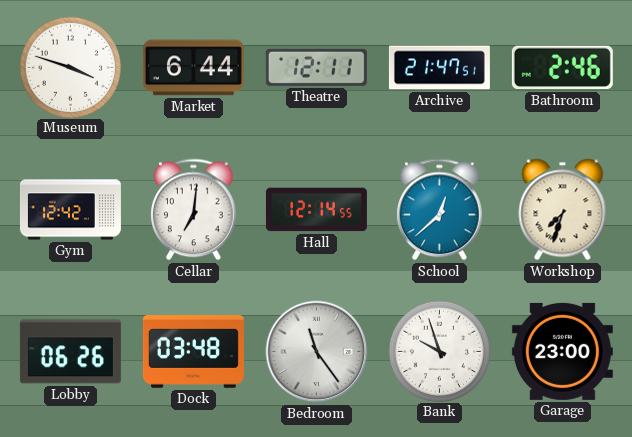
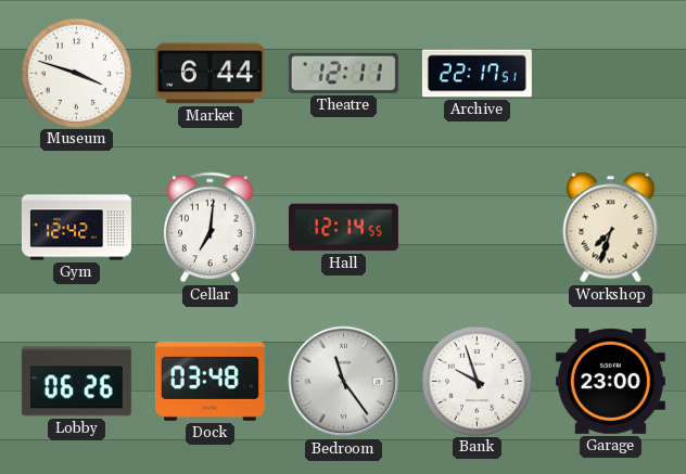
Archive: 21:47 -> 22:17
Bathroom: 2:46 -> none
School: 12:38 -> none
